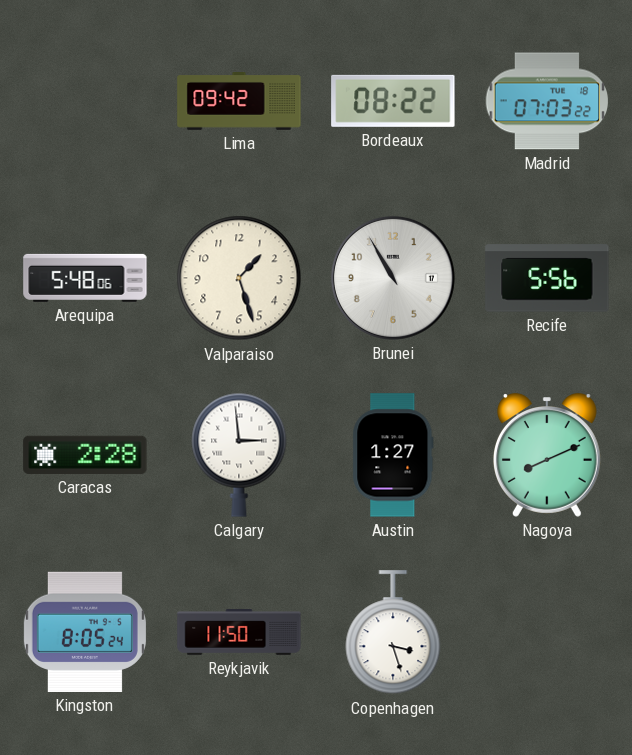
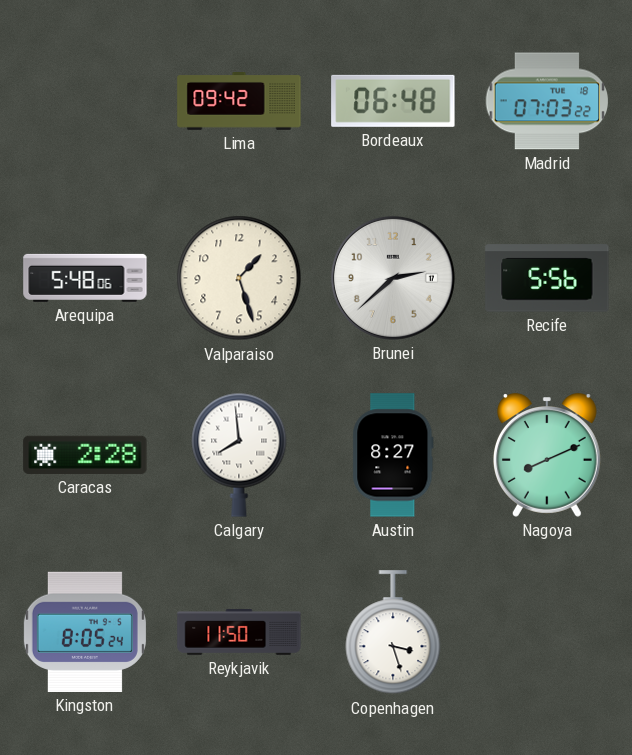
Bordeaux: 08:22 -> 06:48
Brunei: 10:55 -> 2:38
Calgary: 2:59 -> 7:59
Austin: 1:27 -> 8:27
